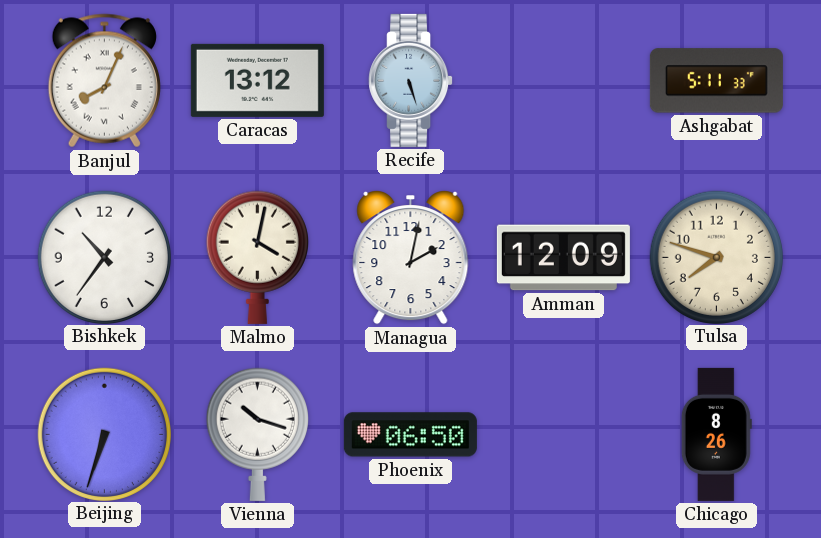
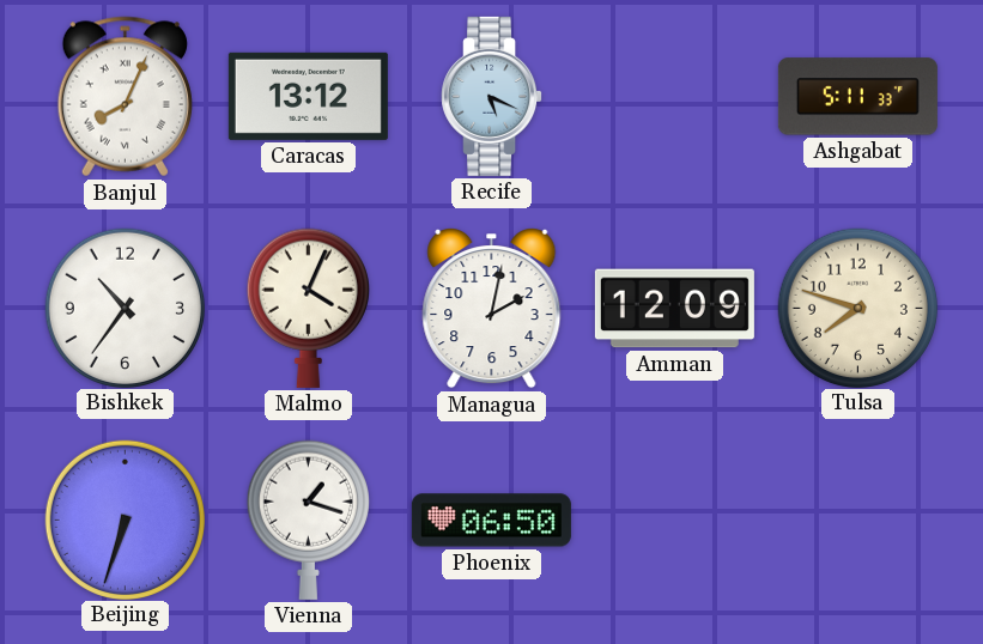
Recife: 5:27 -> 5:19
Malmo: 4:02 -> 4:04
Vienna: 10:18 -> 1:18
Chicago: 8:26 -> none
